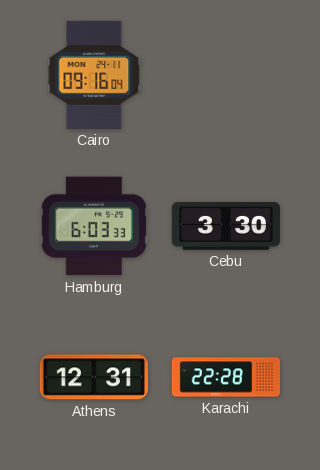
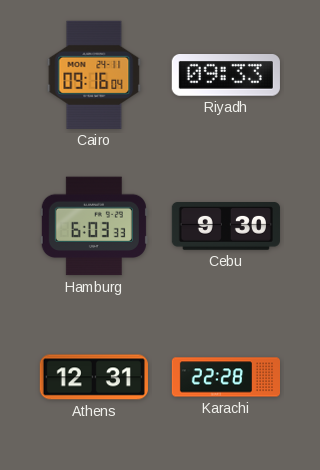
Riyadh: none -> 09:33
Cebu: 3:30 -> 9:30
